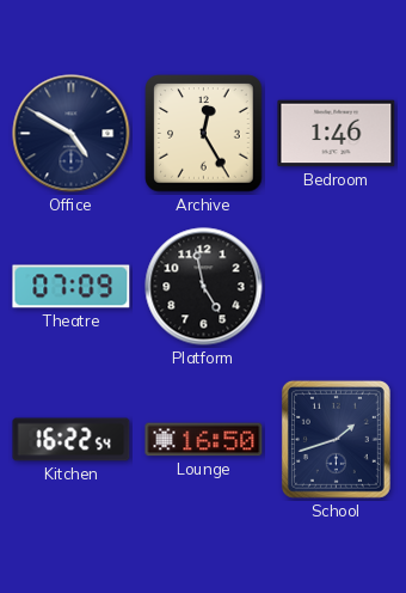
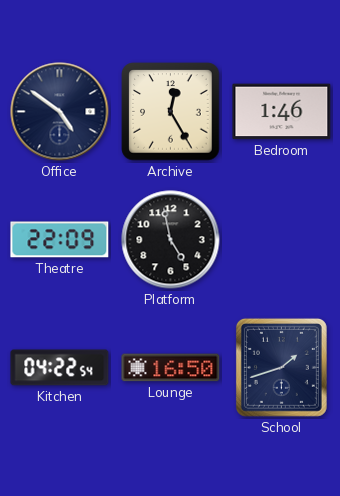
Office: 4:50 -> 4:51
Theatre: 07:09 -> 22:09
Kitchen: 16:22 -> 04:22
